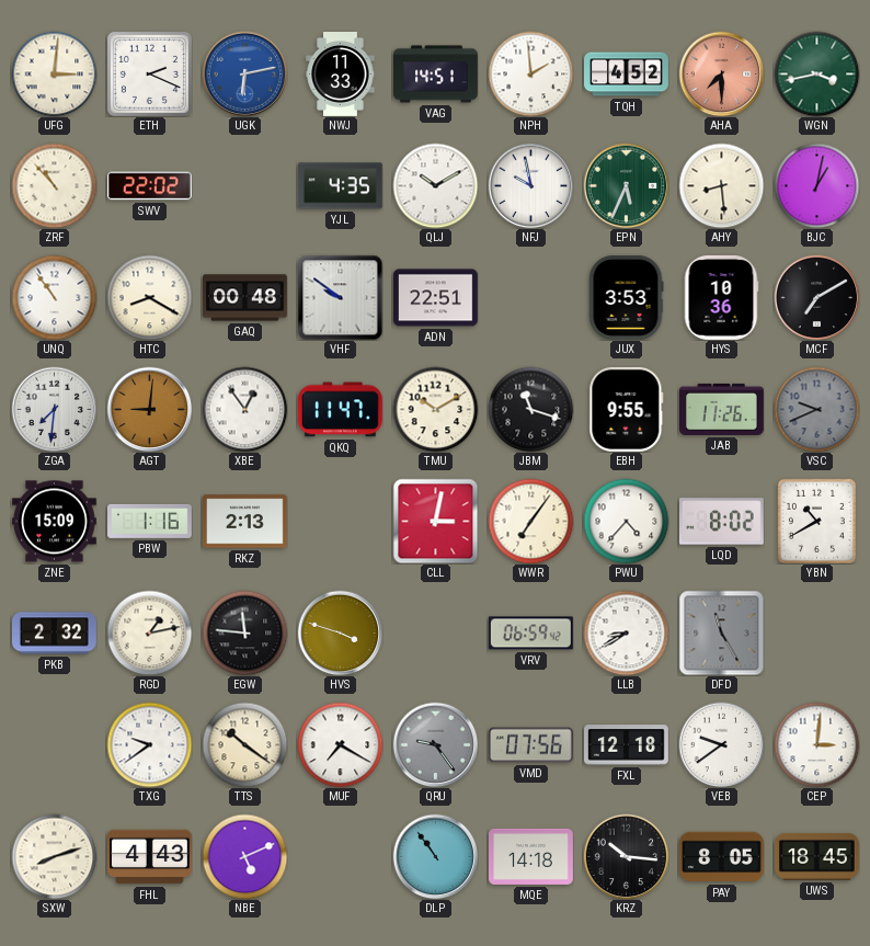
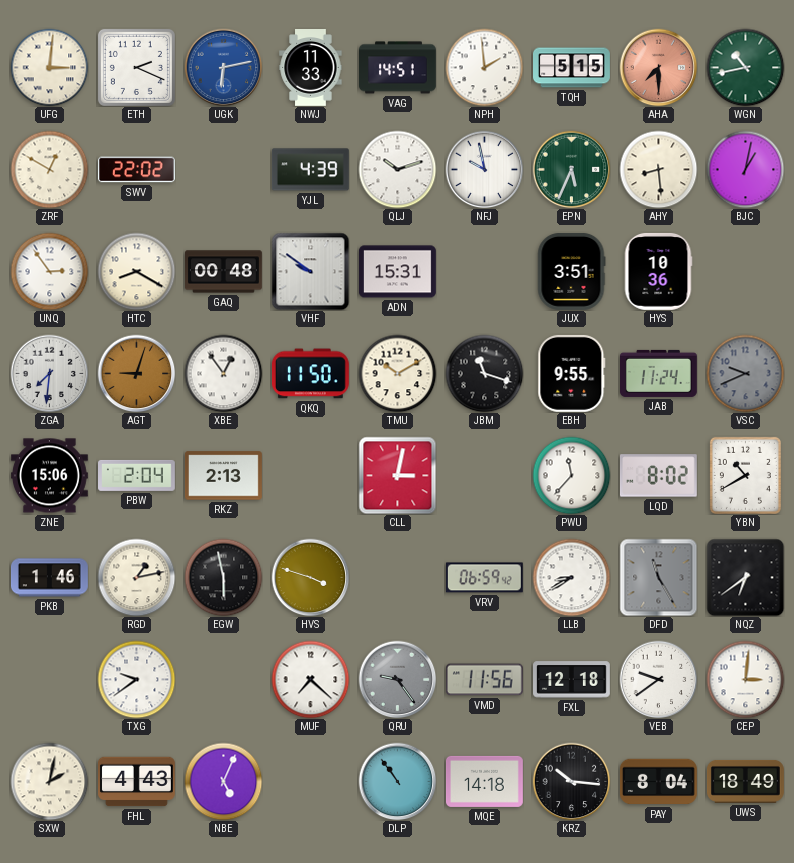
TQH: 4:52 -> 5:15
WGN: 3:43 -> 10:43
ZRF: 10:53 -> 12:50
YJL: 4:35 -> 4:39
QLJ: 10:10 -> 10:12
UNQ: 10:54 -> 2:54
ADN: 22:51 -> 15:31
JUX: 3:53 -> 3:51
MCF: 7:10 -> none
AGT: 9:01 -> 9:03
QKQ: 11:47 -> 11:50
JAB: 11:26 -> 11:24
ZNE: 15:09 -> 15:06
PBW: 1:16 -> 2:04
WWR: 7:06 -> none
PWU: 4:37 -> 11:37
PKB: 2:32 -> 1:46
EGW: 11:46 -> 5:58
NQZ: none -> 6:39
TTS: 10:21 -> none
MUF: 7:20 -> 7:22
VMD: 07:56 -> 11:56
SXW: 8:12 -> 2:02
NBE: 5:11 -> 5:04
PAY: 8:05 -> 8:04
UWS: 18:45 -> 18:49
